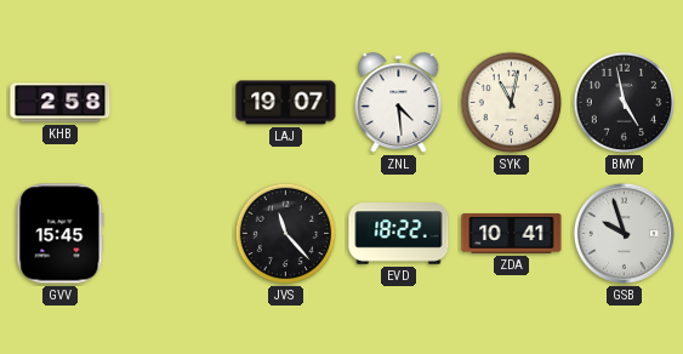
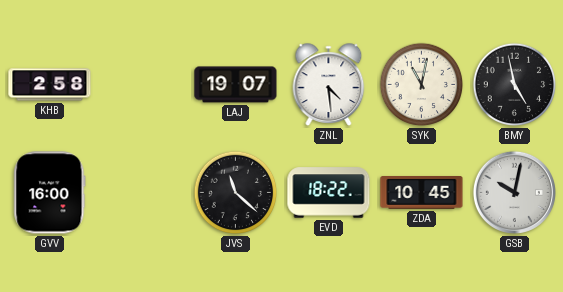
GVV: 15:45 -> 16:00
JVS: 11:23 -> 11:22
ZDA: 10:41 -> 10:45
GSB: 9:57 -> 10:02
